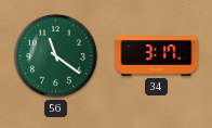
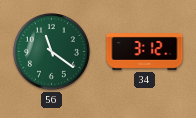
34: 3:17 -> 3:12
